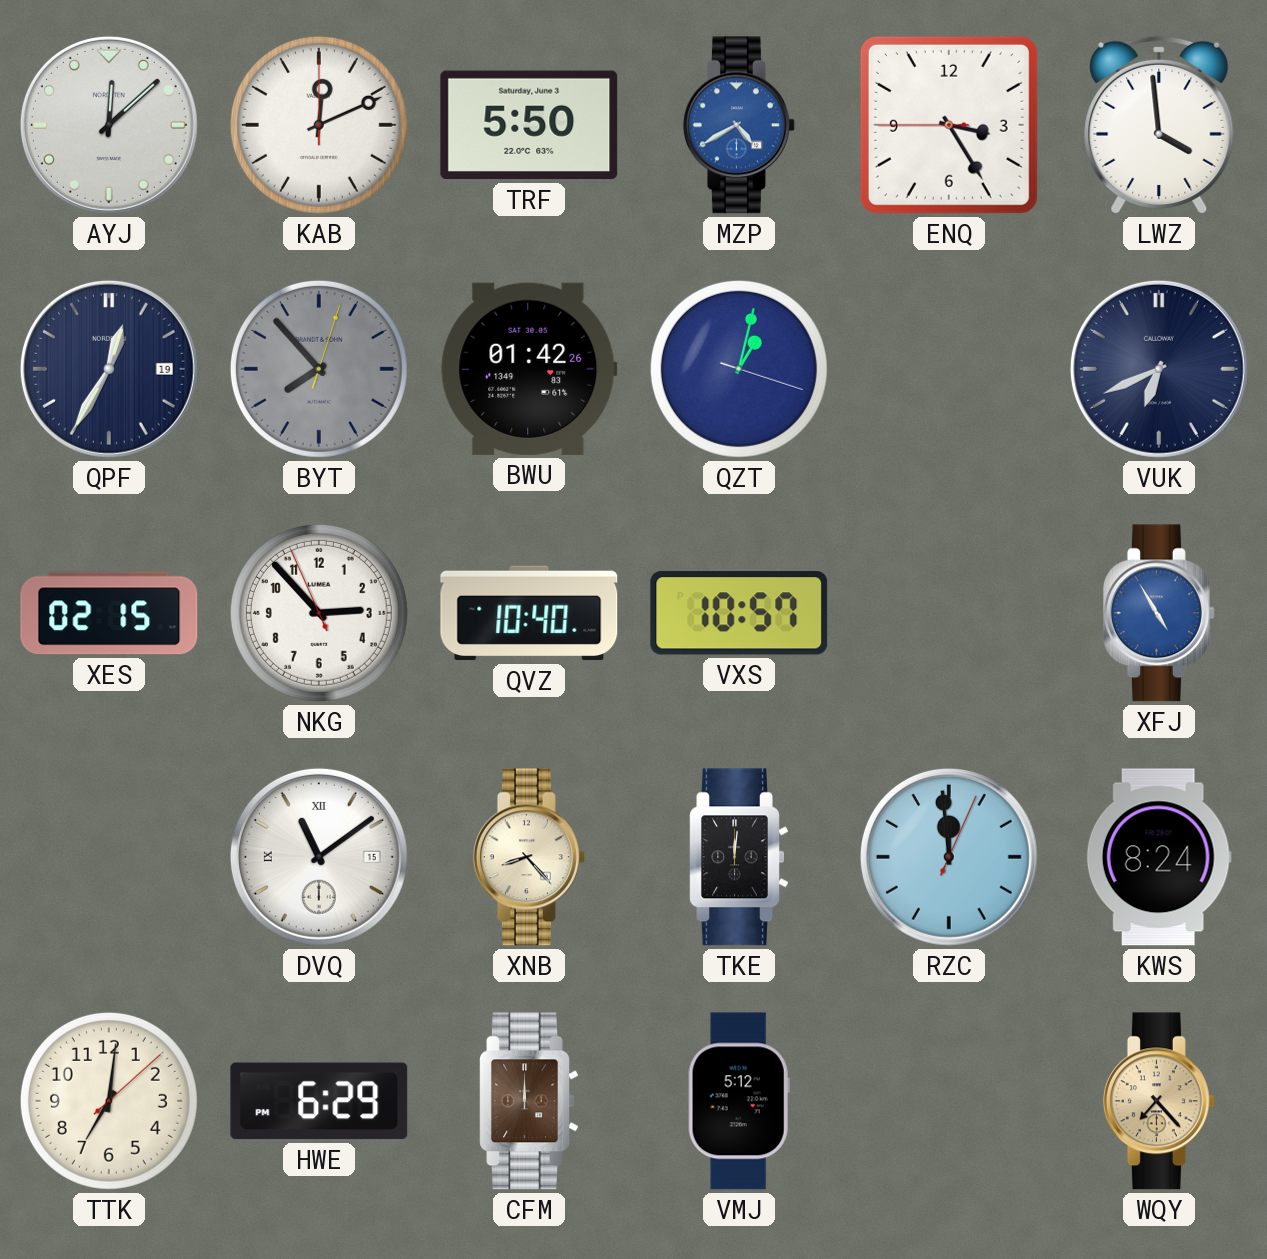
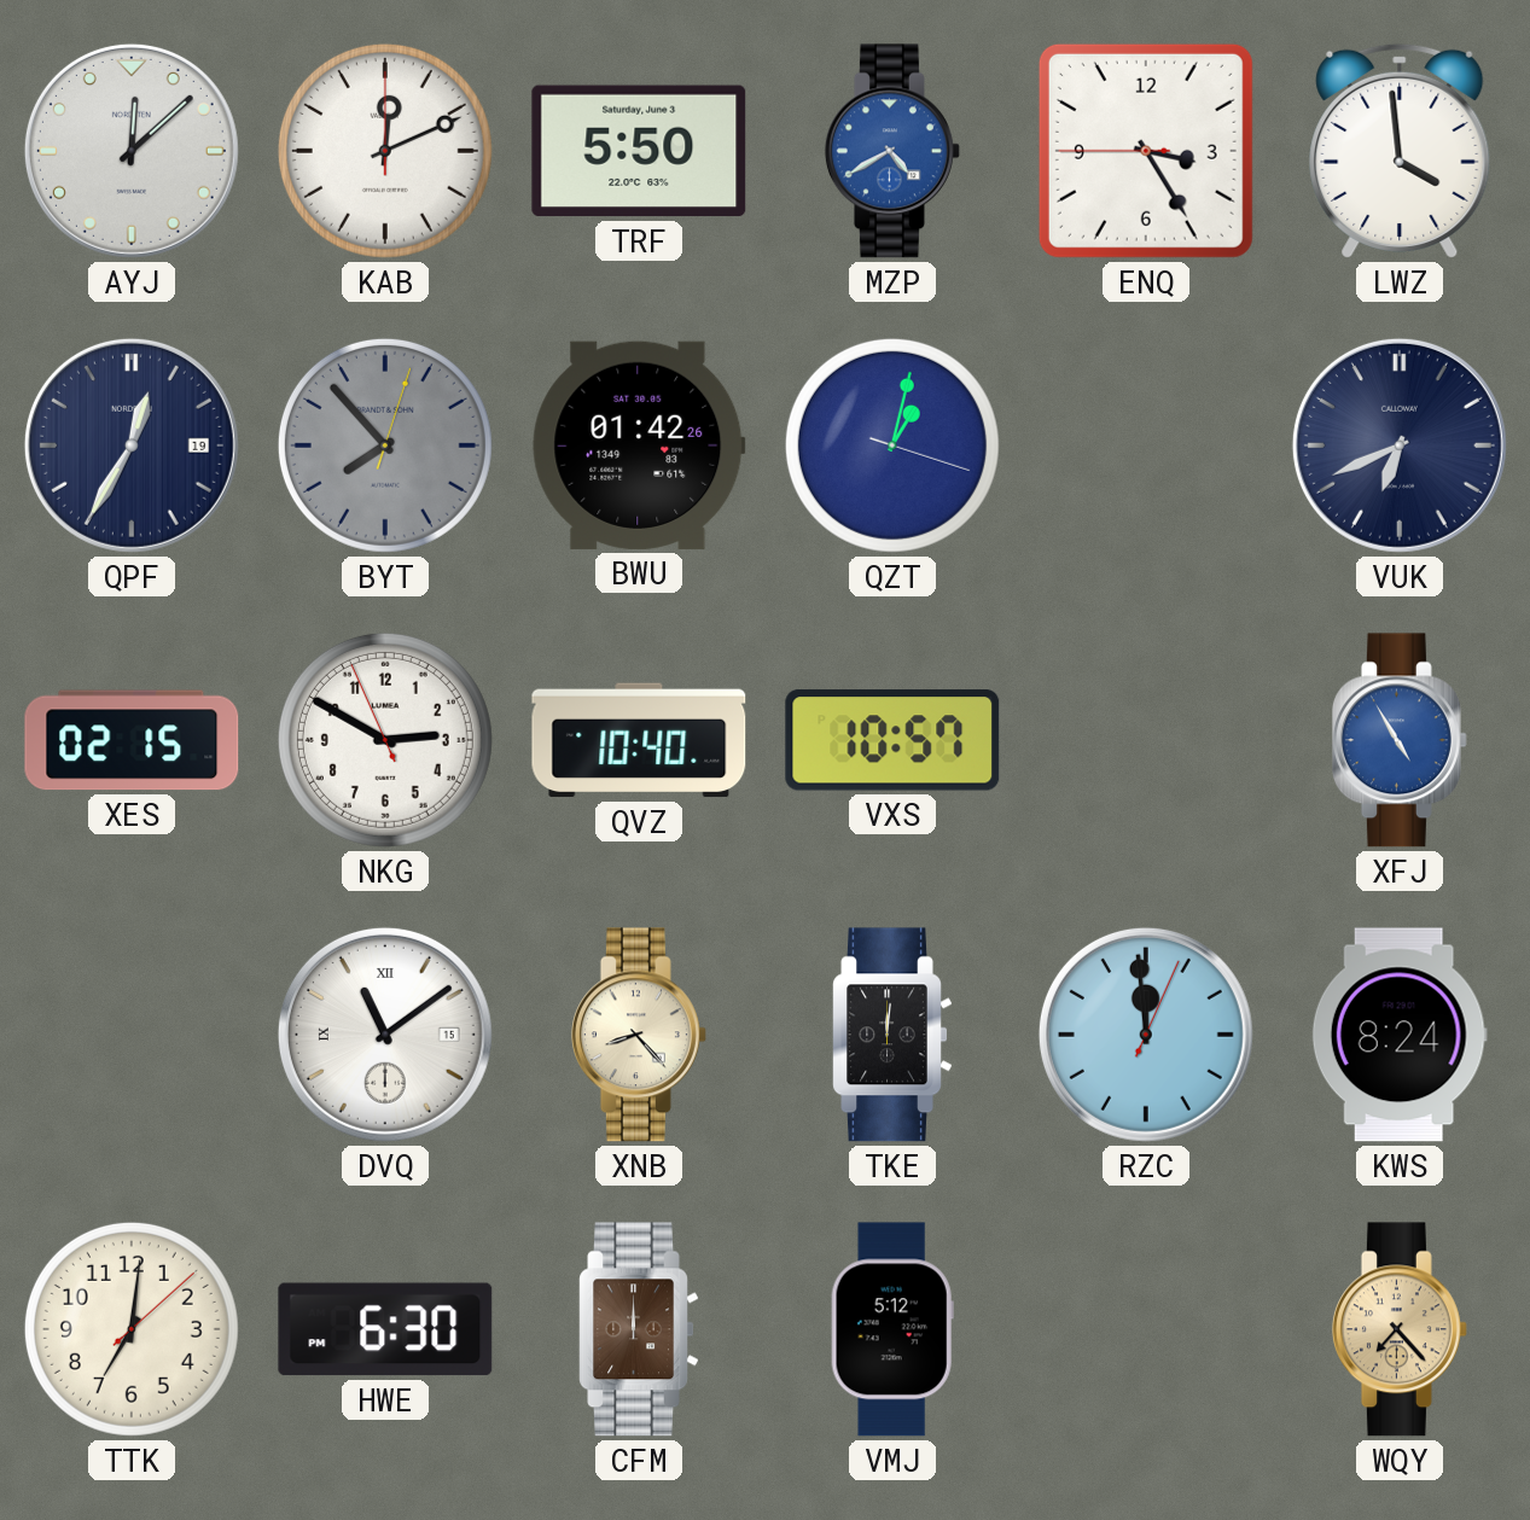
NKG: 2:52 -> 2:49
HWE: 6:29 -> 6:30
